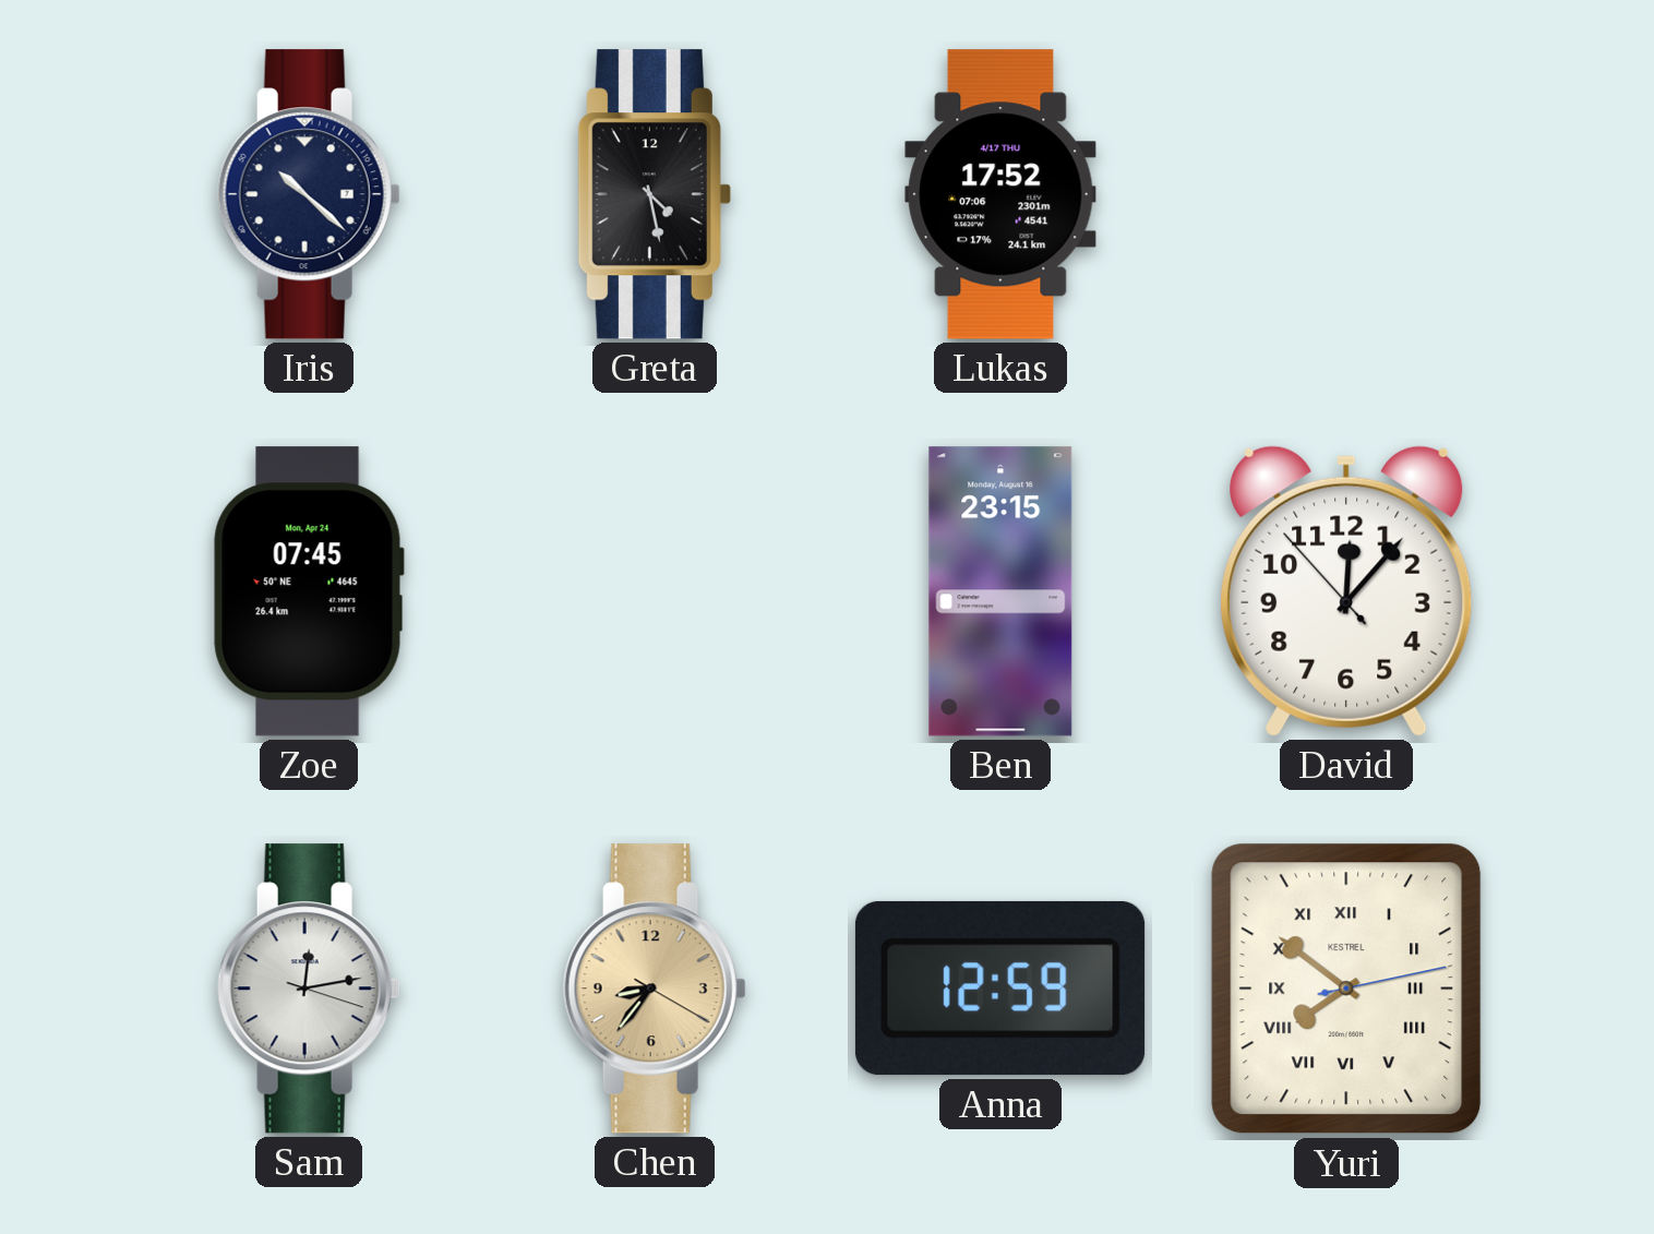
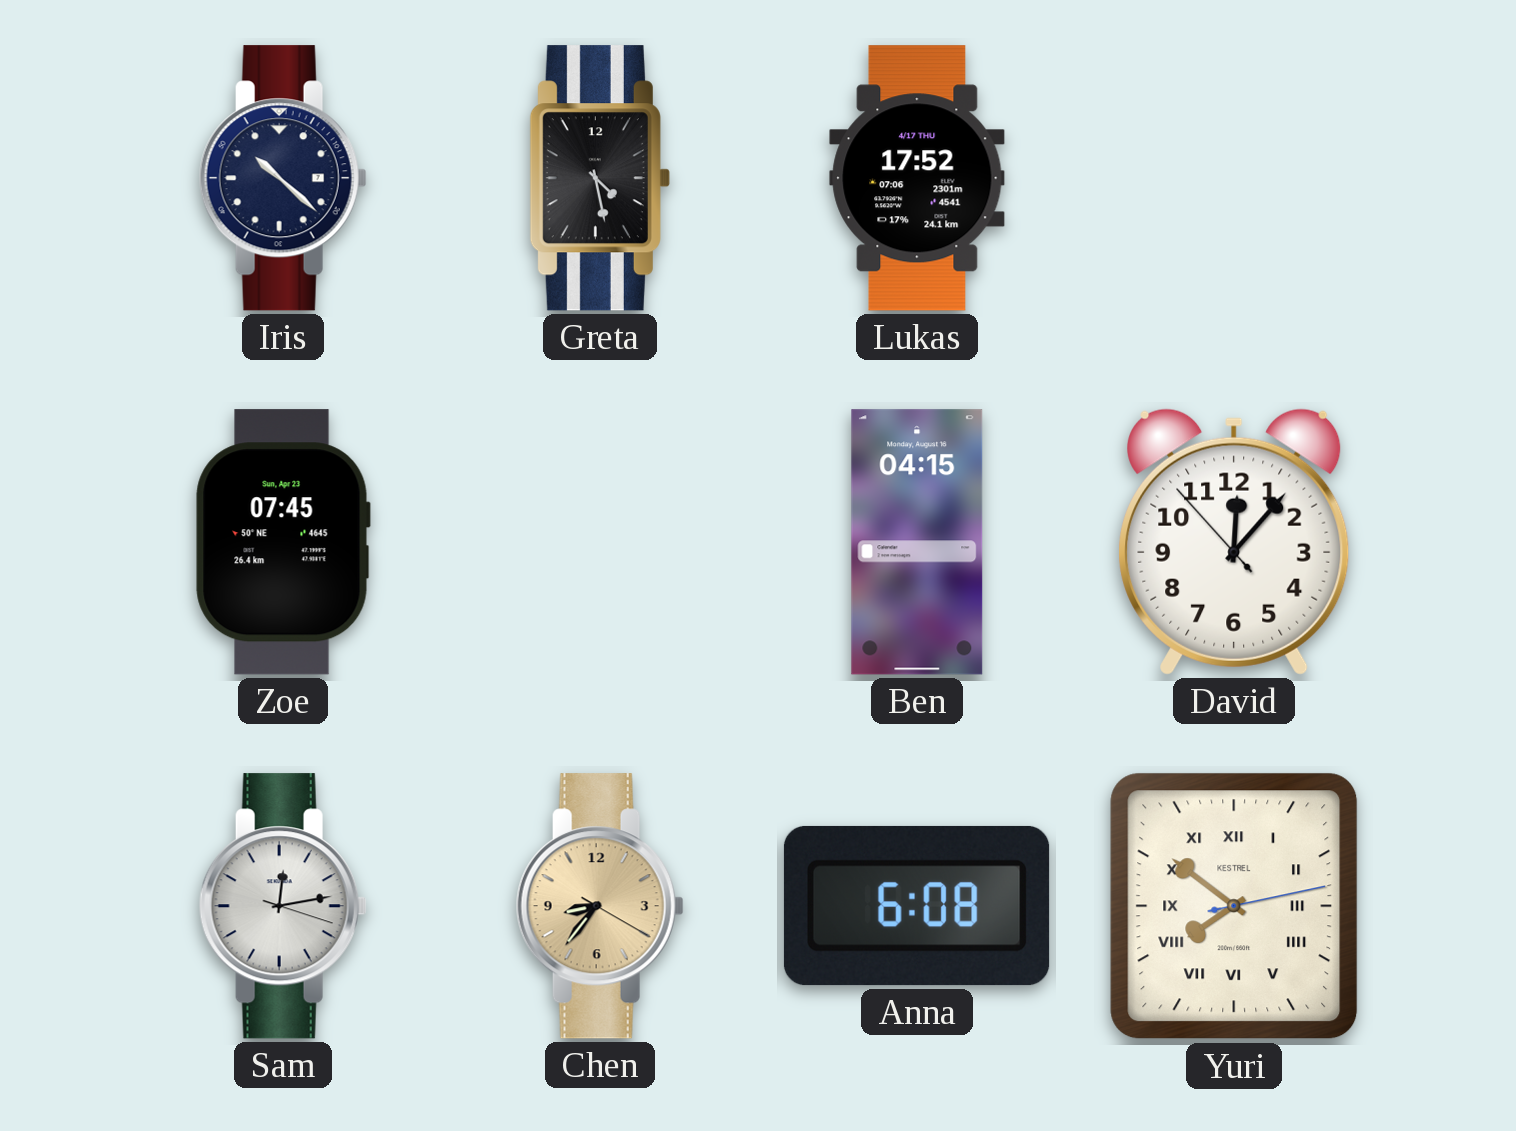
Zoe date: Mon, Apr 24 -> Sun, Apr 23
Ben: 23:15 -> 04:15
Anna: 12:59 -> 6:08
